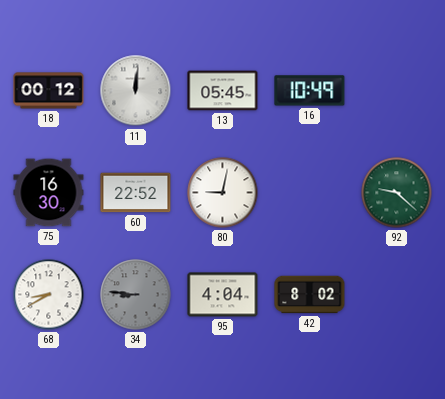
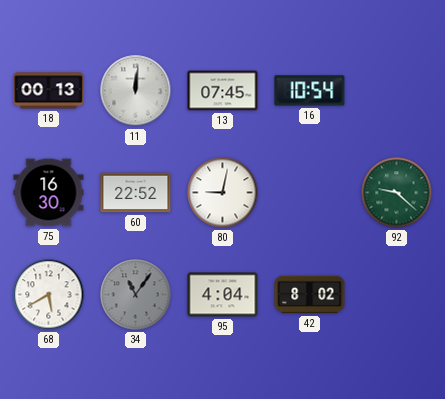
18: 00:12 -> 00:13
13: 05:45 -> 07:45
16: 10:49 -> 10:54
68: 8:40 -> 5:40
34: 8:46 -> 11:06
